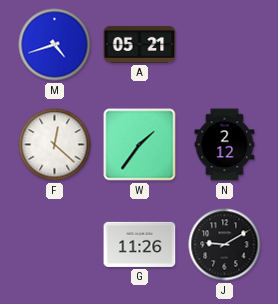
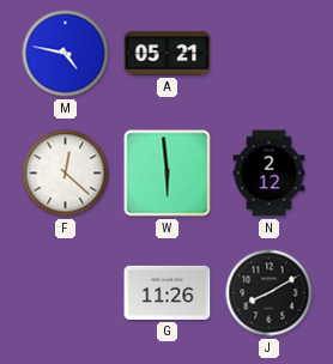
M: 4:42 -> 4:47
W: 1:36 -> 5:59
J: 9:10 -> 8:10
